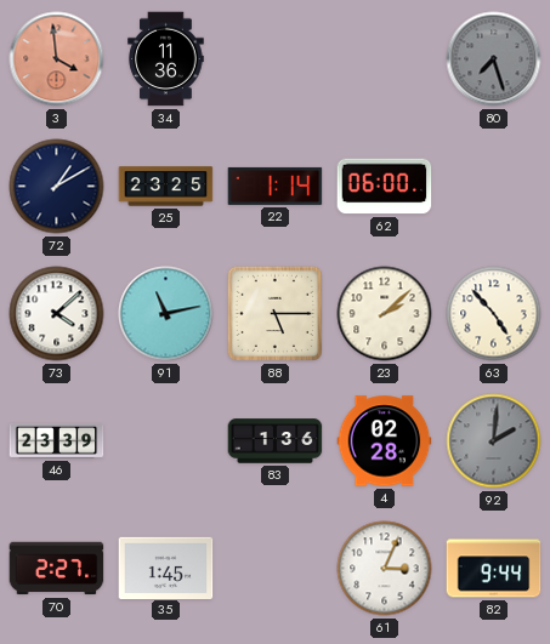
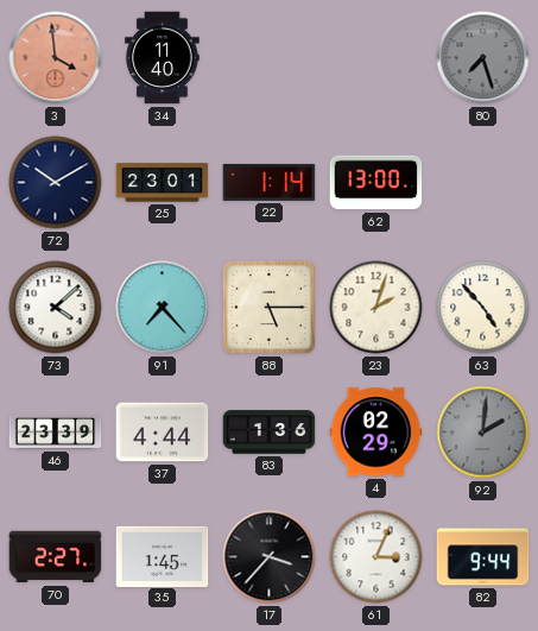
34: 11:36 -> 11:40
72: 1:10 -> 10:10
25: 23:25 -> 23:01
62: 06:00 -> 13:00
91: 11:13 -> 7:23
23: 2:08 -> 2:03
37: none -> 4:44
4: 02:28 -> 02:29
17: none -> 3:37
